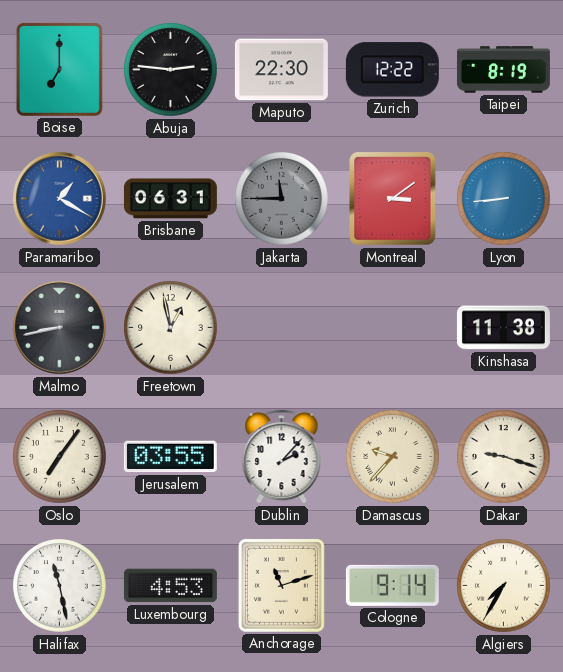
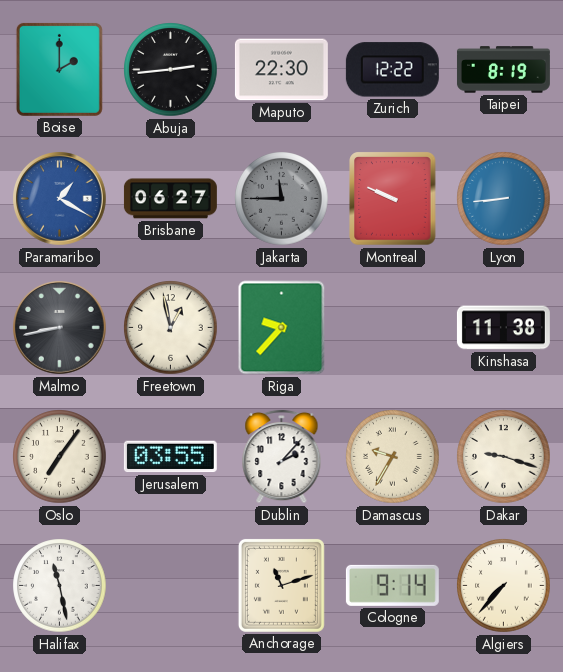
Boise: 7:00 -> 2:00
Abuja: 2:46 -> 2:44
Brisbane: 06:31 -> 06:27
Montreal: 3:09 -> 9:49
Riga: none -> 9:37
Damascus: 9:37 -> 9:35
Luxembourg: 4:53 -> none
Algiers: 7:35 -> 7:37
